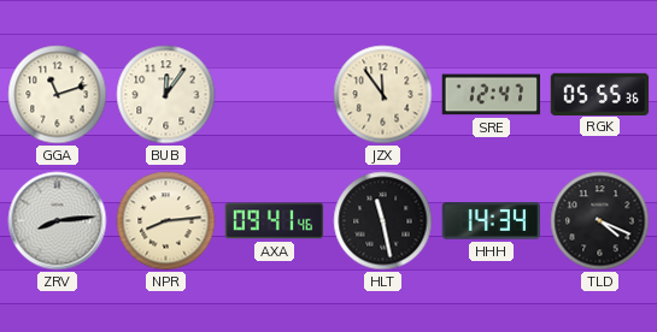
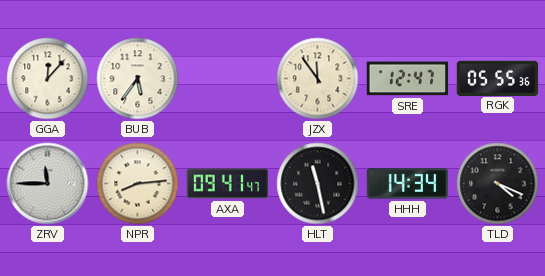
GGA: 11:12 -> 12:07
BUB: 12:06 -> 5:36
ZRV: 8:14 -> 11:45
AXA: 09:41:46 -> 09:41:47
